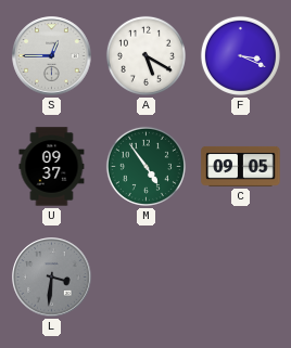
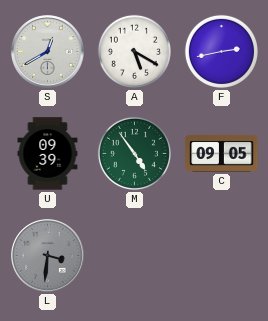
S: 12:45 -> 12:40
F: 3:19 -> 2:43
U: 09:37 -> 09:39
